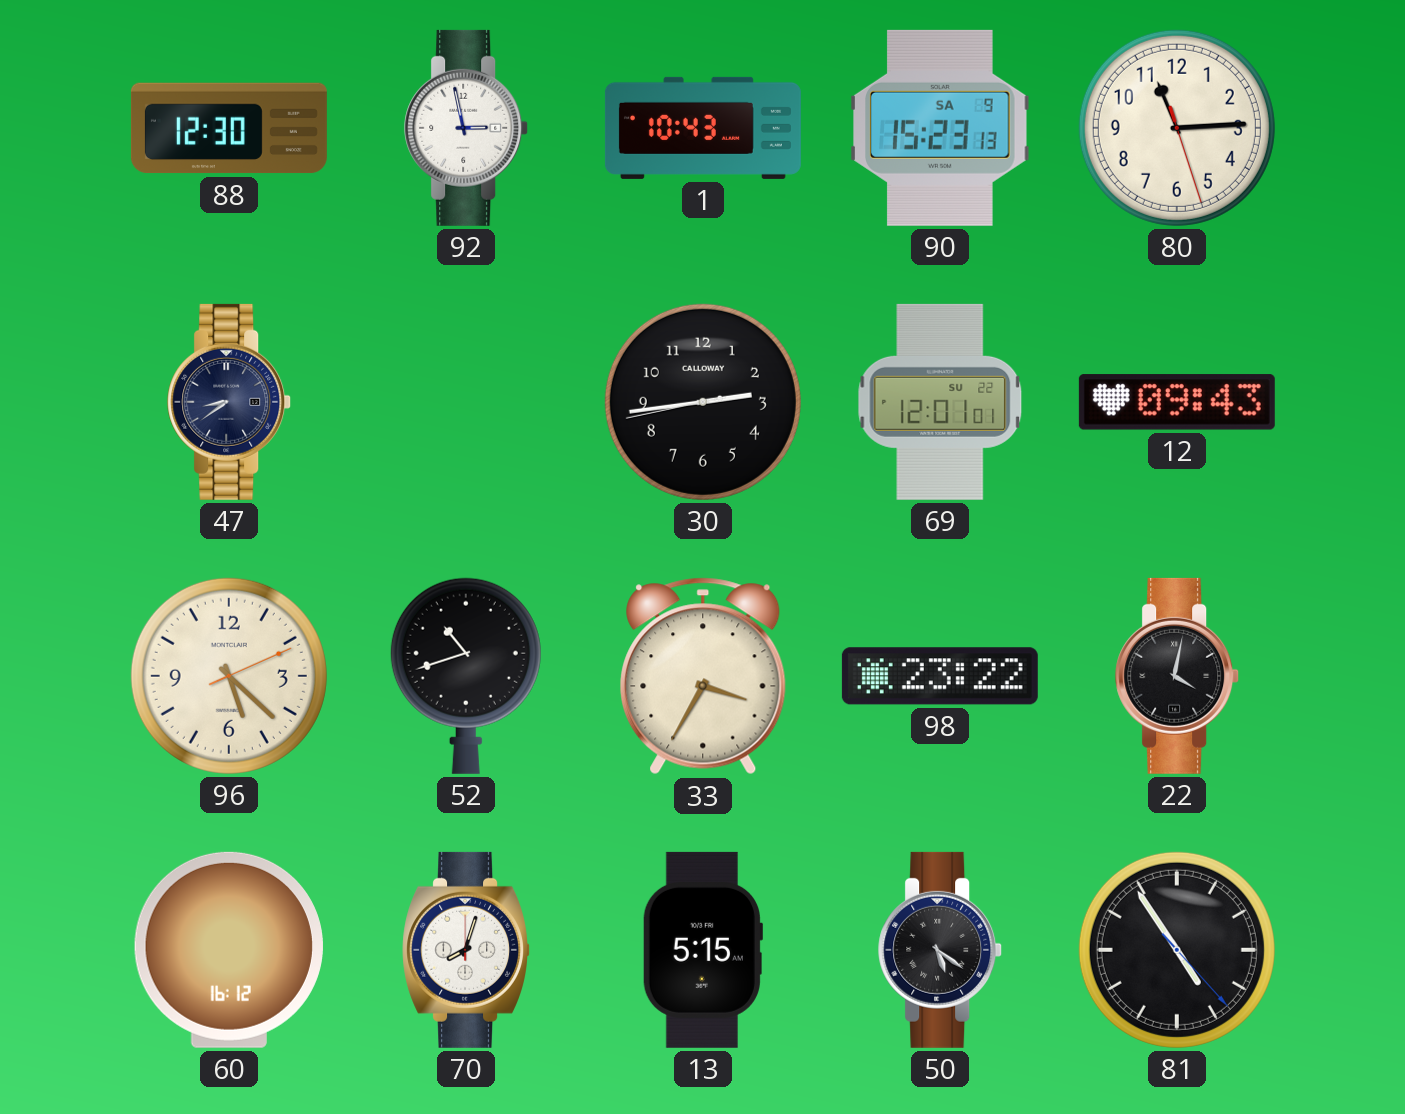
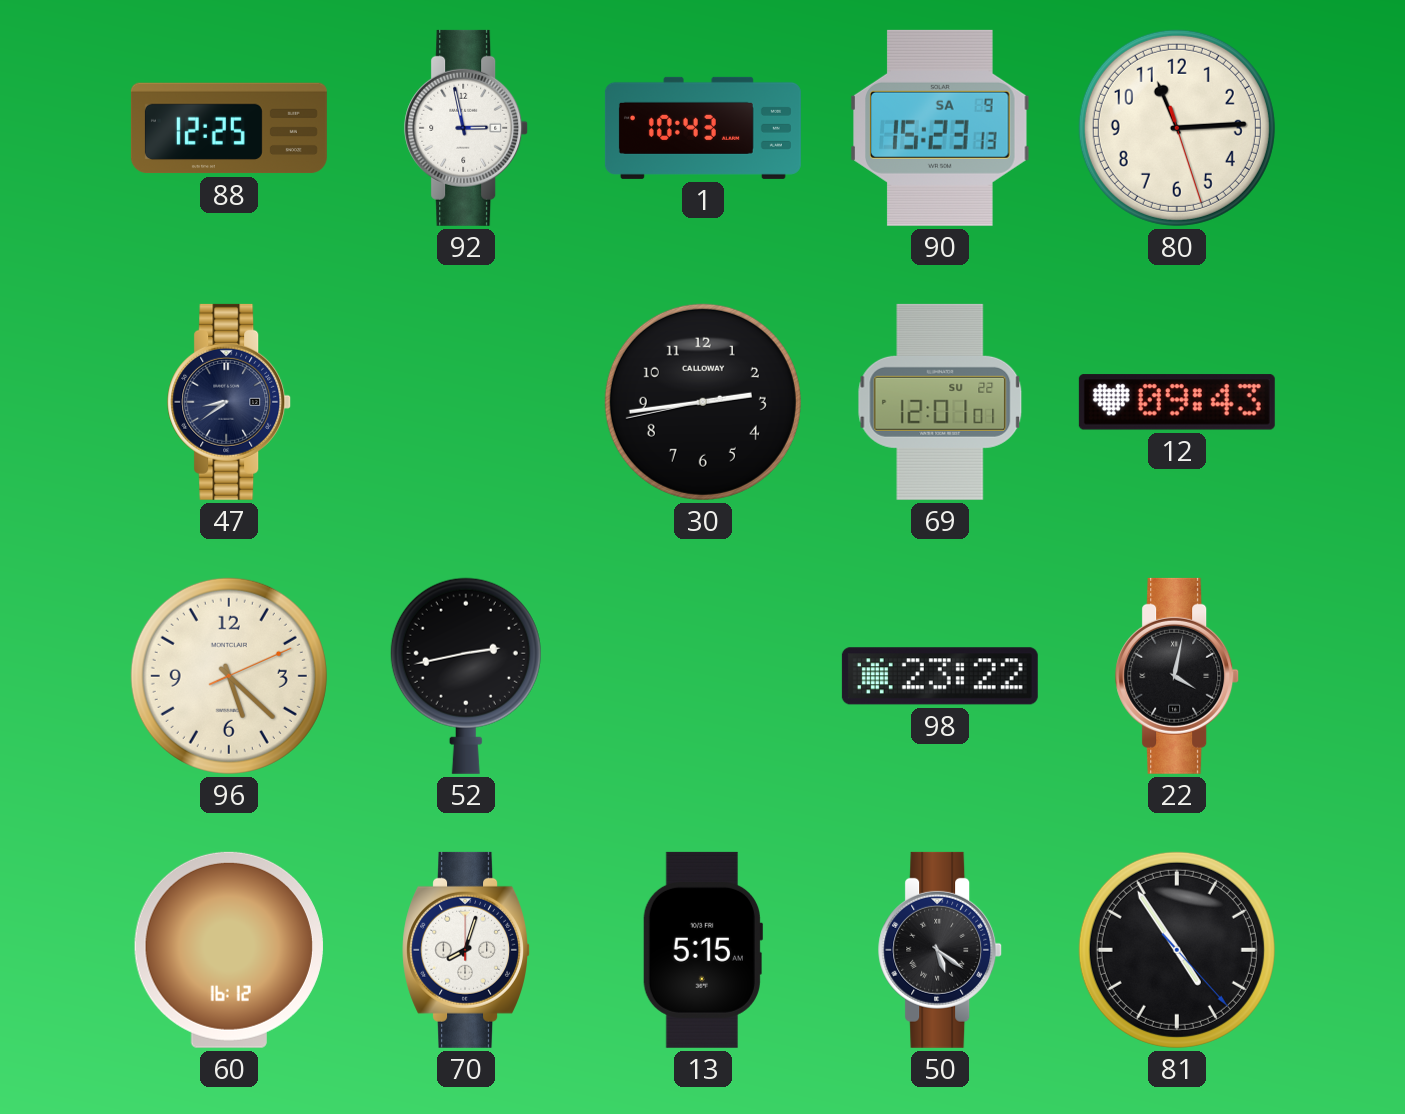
88: 12:30 -> 12:25
52: 10:42 -> 2:43
33: 3:35 -> none
